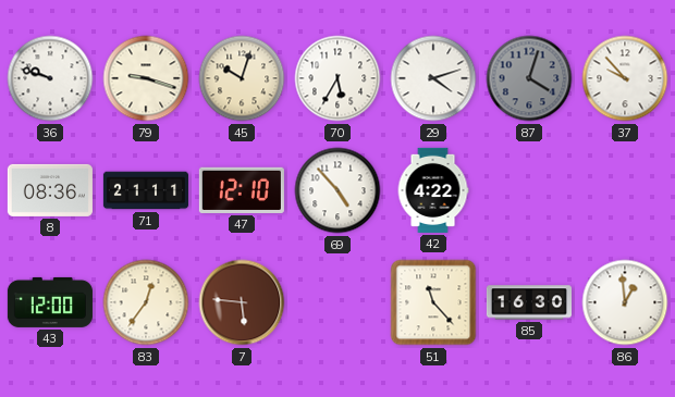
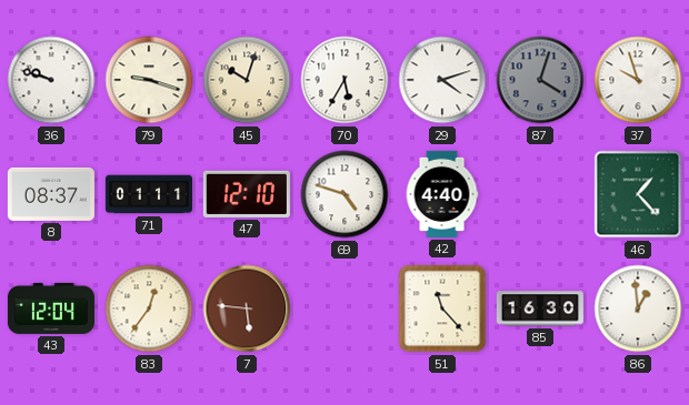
37: 9:53 -> 9:57
8: 08:36 -> 08:37
71: 21:11 -> 01:11
69: 4:53 -> 4:48
42: 4:22 -> 4:40
46: none -> 1:23
43: 12:00 -> 12:04
